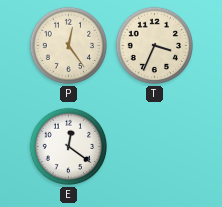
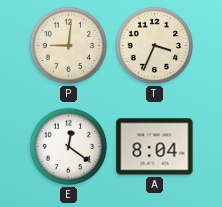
P: 12:24 -> 9:01
A: none -> 8:04
